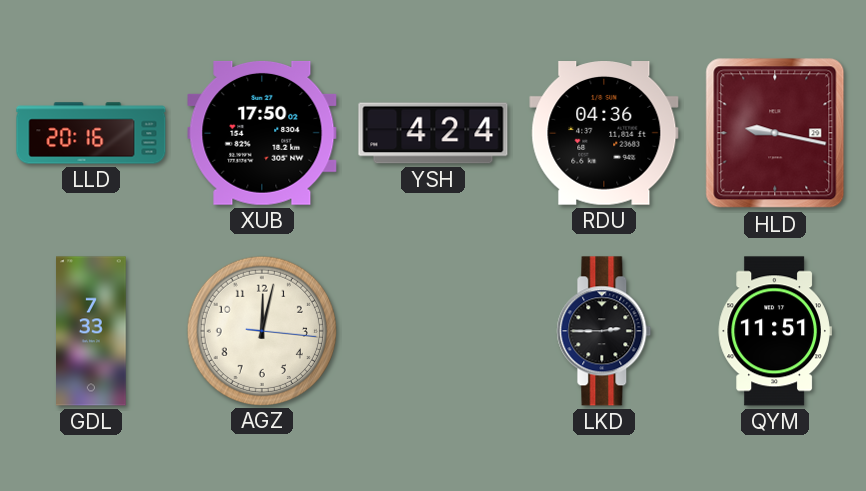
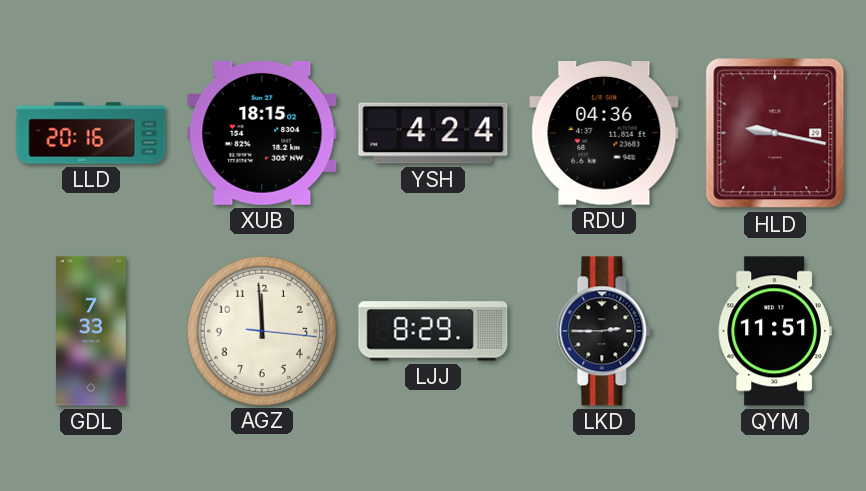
XUB: 17:50 -> 18:15
AGZ: 12:02 -> 11:59
LJJ: none -> 8:29
